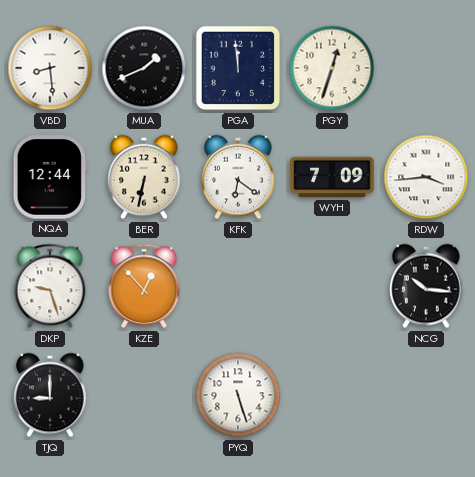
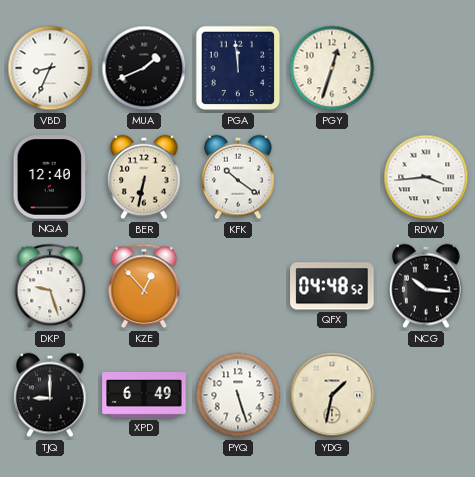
VBD: 8:29 -> 8:34
NQA: 12:44 -> 12:40
KFK: 6:21 -> 10:21
WYH: 7:09 -> none
QFX: none -> 04:48
XPD: none -> 6:49
YDG: none -> 1:32
